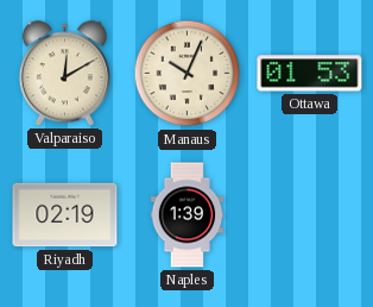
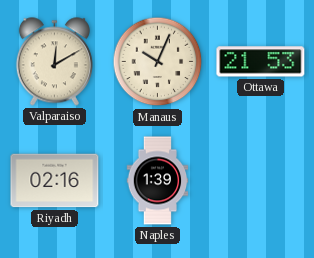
Ottawa: 01:53 -> 21:53
Riyadh: 02:19 -> 02:16
